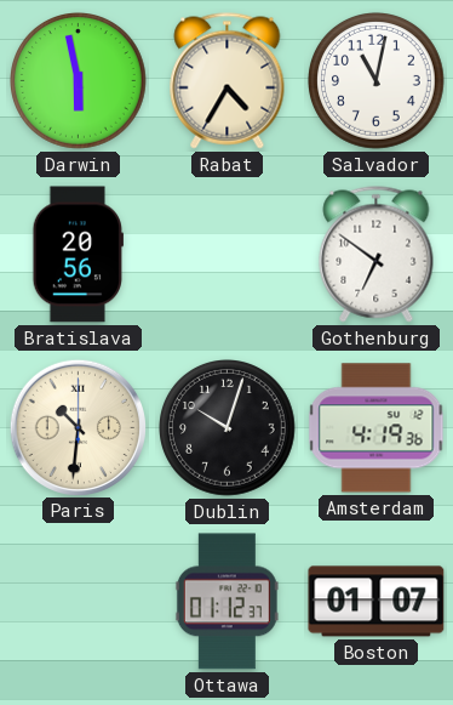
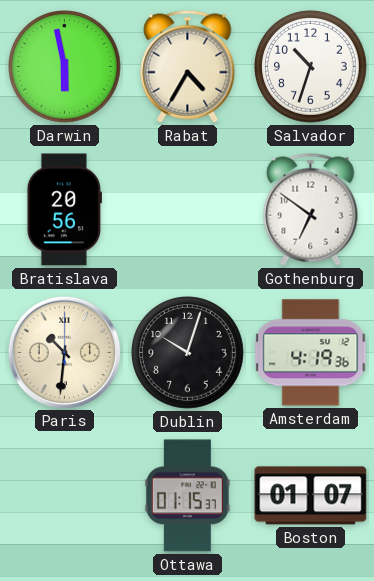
Salvador: 11:02 -> 10:33
Ottawa: 01:12 -> 01:15
